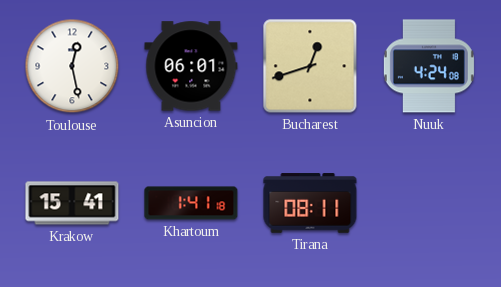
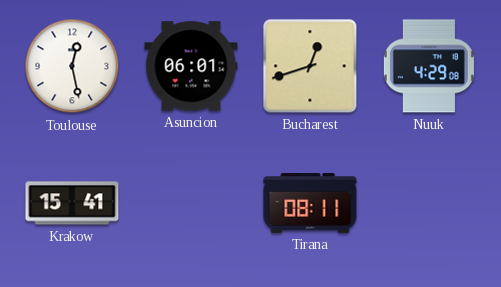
Nuuk: 4:24 -> 4:29
Khartoum: 1:41 -> none
